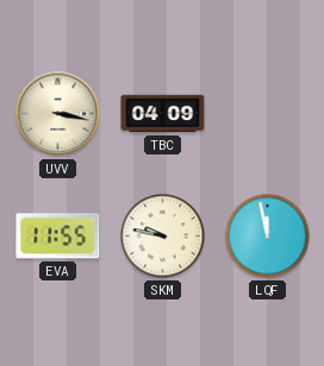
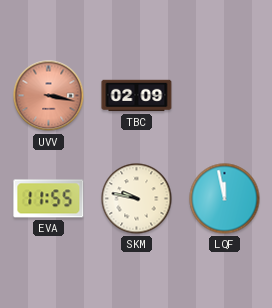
UVV dial: cream -> salmon
TBC: 04:09 -> 02:09
